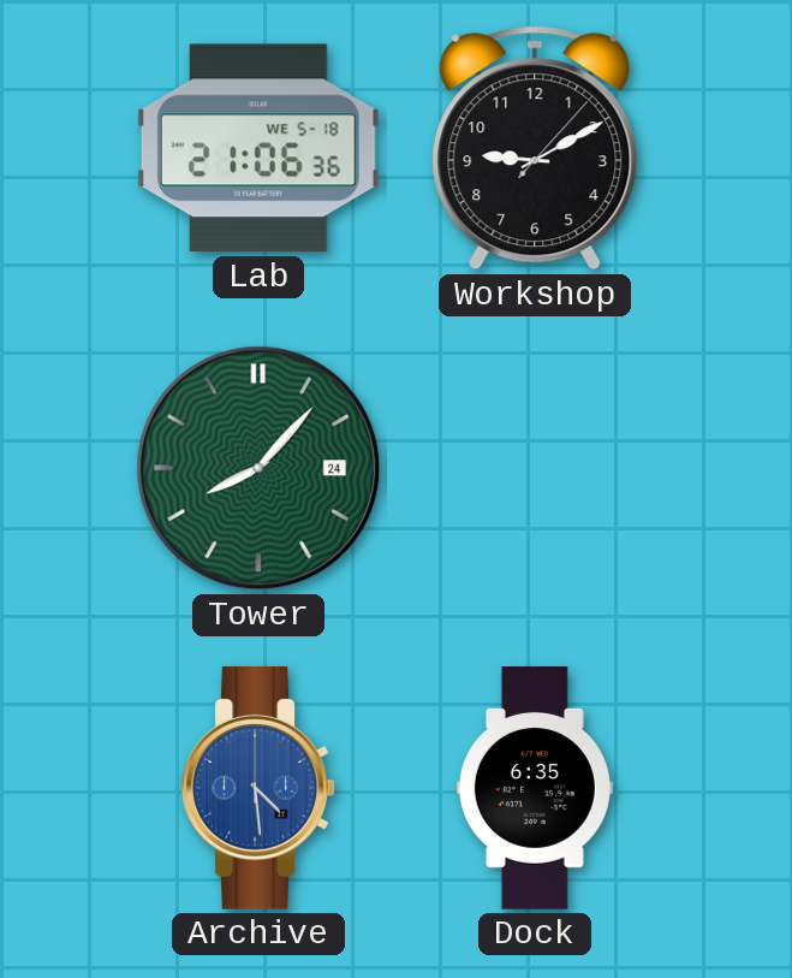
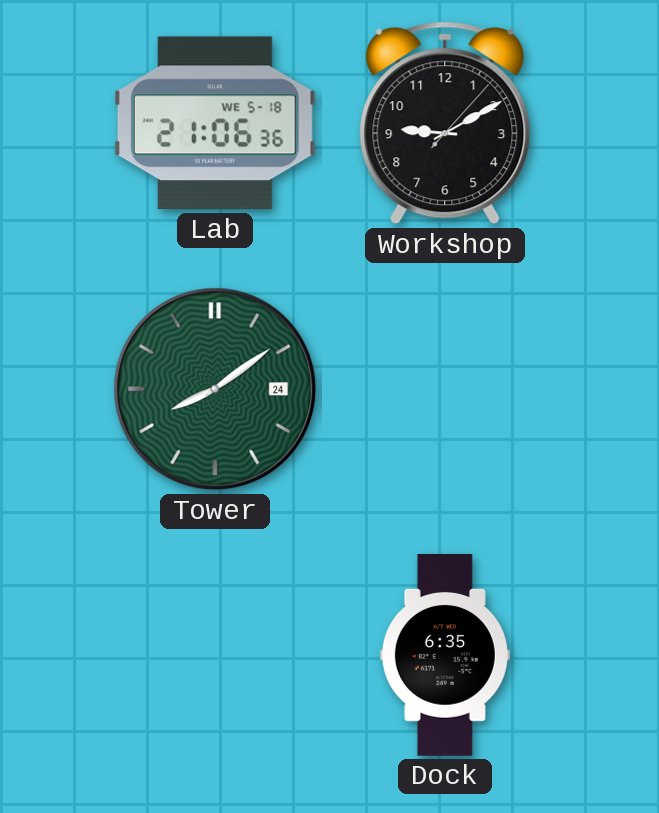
Tower: 8:07 -> 8:09
Archive: 4:29 -> none
